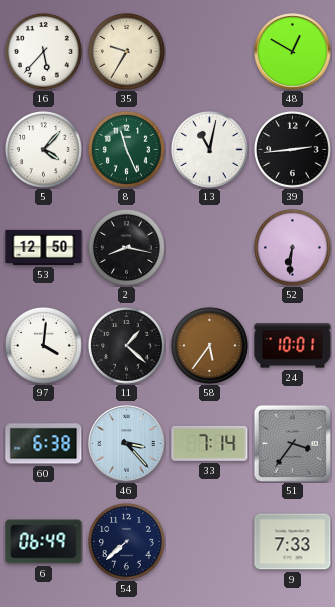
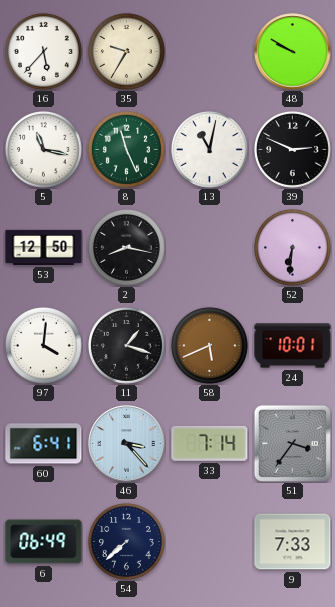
48: 12:50 -> 9:50
5: 4:07 -> 11:17
39: 2:44 -> 2:49
11: 1:22 -> 1:18
58: 5:36 -> 5:41
60: 6:38 -> 6:41
